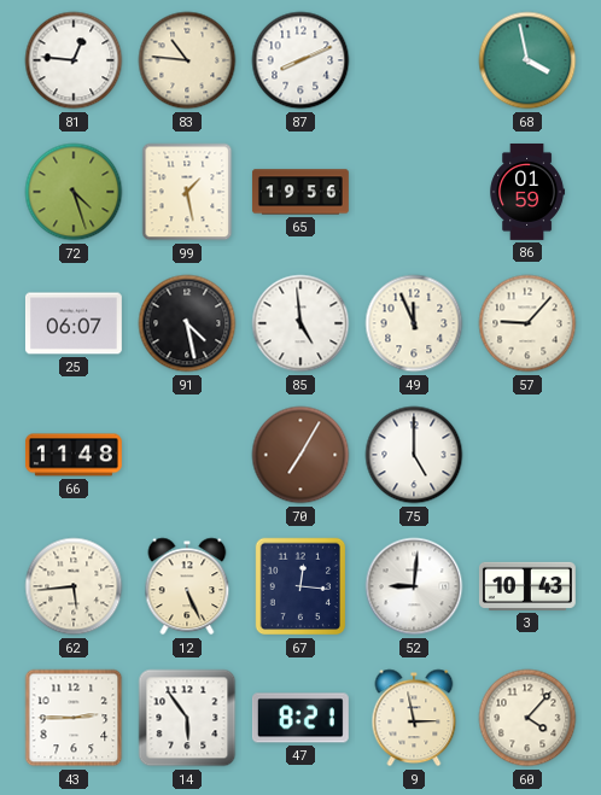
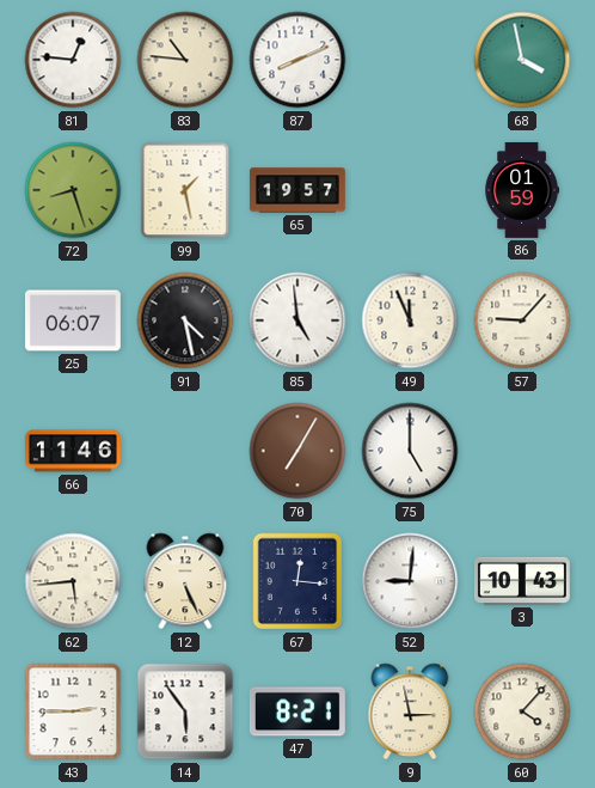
72: 4:27 -> 8:27
65: 19:56 -> 19:57
66: 11:48 -> 11:46
